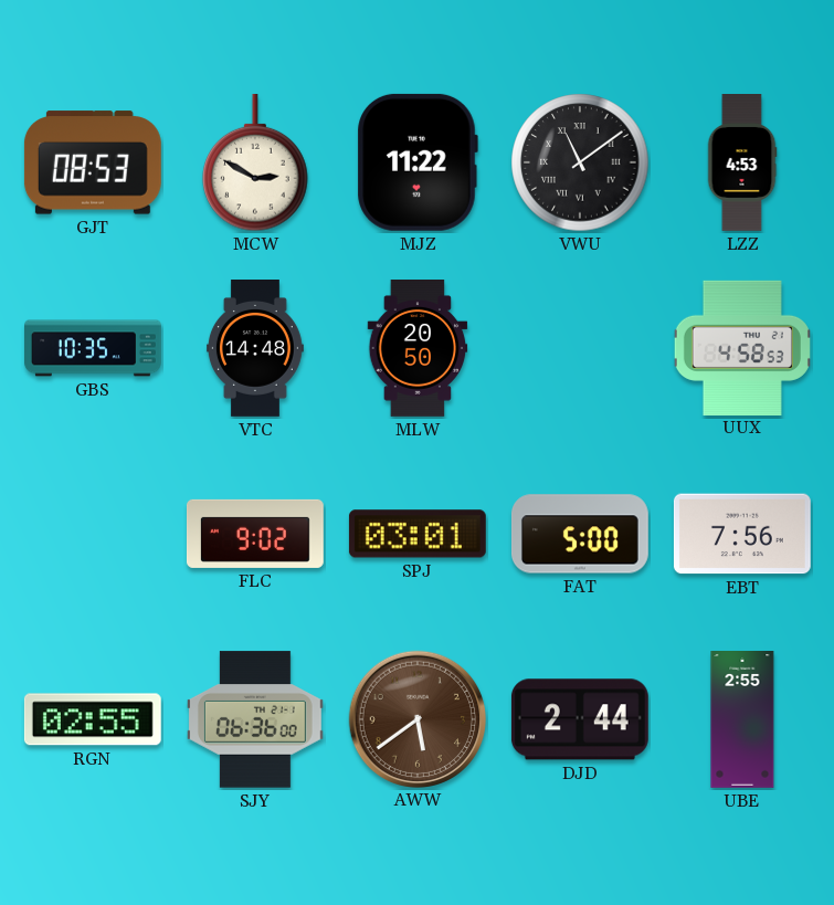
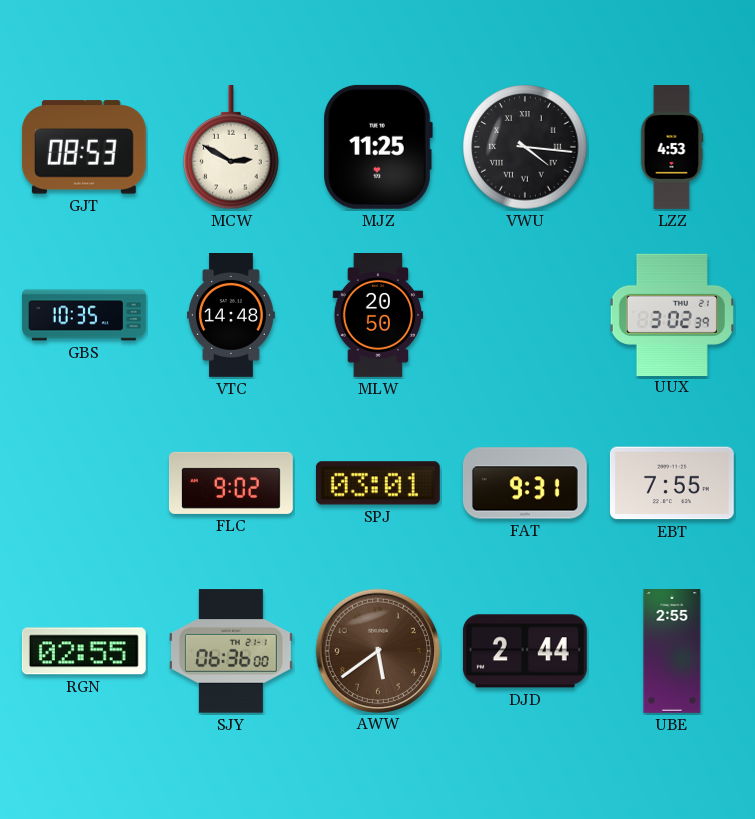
MJZ: 11:22 -> 11:25
VWU: 11:09 -> 4:16
UUX: 4:58 -> 3:02
FAT: 5:00 -> 9:31
EBT: 7:56 -> 7:55
